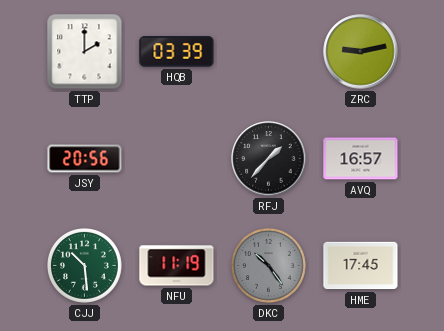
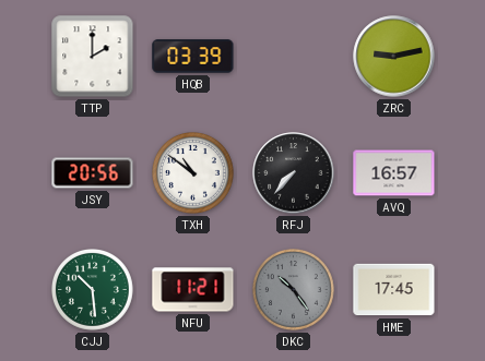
TXH: none -> 10:51
RFJ: 1:37 -> 7:37
NFU: 11:19 -> 11:21
